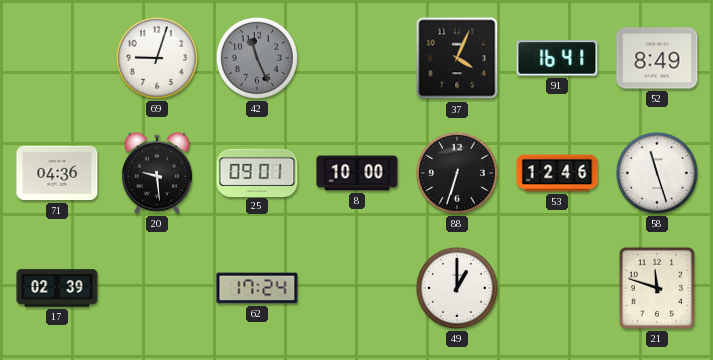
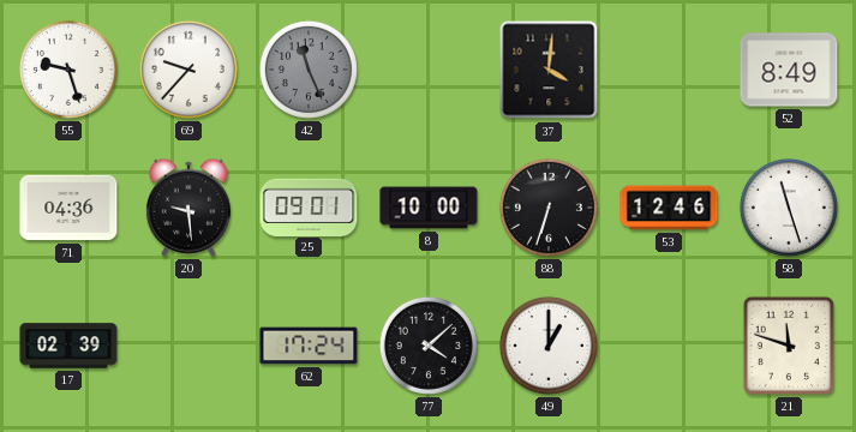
55: none -> 9:27
69: 9:03 -> 9:37
37: 4:04 -> 4:01
91: 16:41 -> none
77: none -> 4:08
